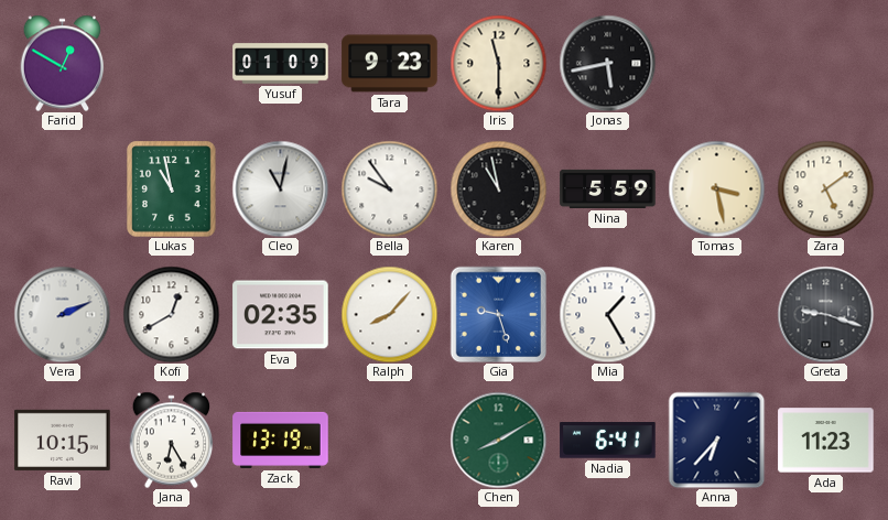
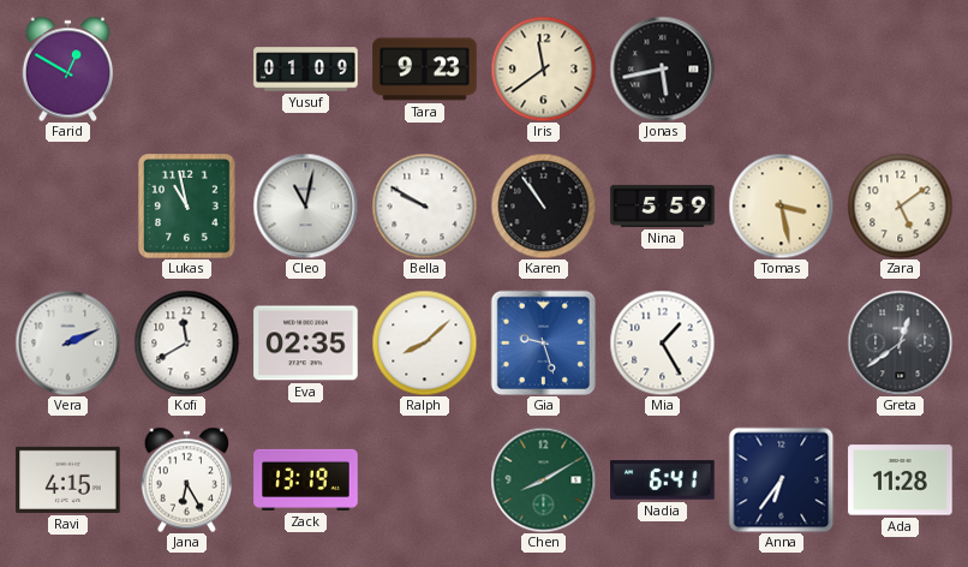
Iris: 11:30 -> 11:39
Bella: 9:54 -> 9:50
Karen: 10:58 -> 10:54
Kofi: 12:40 -> 11:40
Ralph: 8:07 -> 8:08
Greta: 9:18 -> 12:39
Ravi: 10:15 -> 4:15
Anna: 6:37 -> 6:36
Ada: 11:23 -> 11:28
